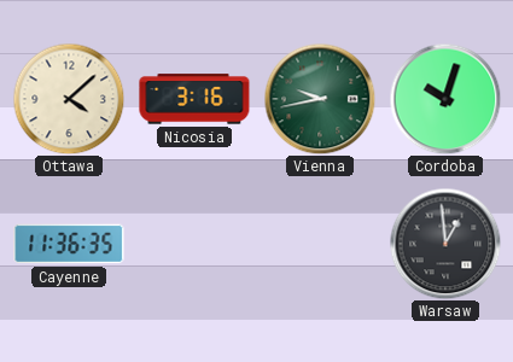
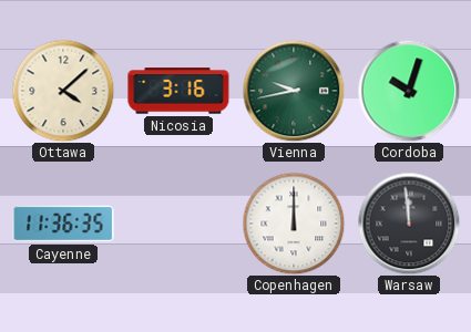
Copenhagen: none -> 12:00
Warsaw: 12:59 -> 11:59
